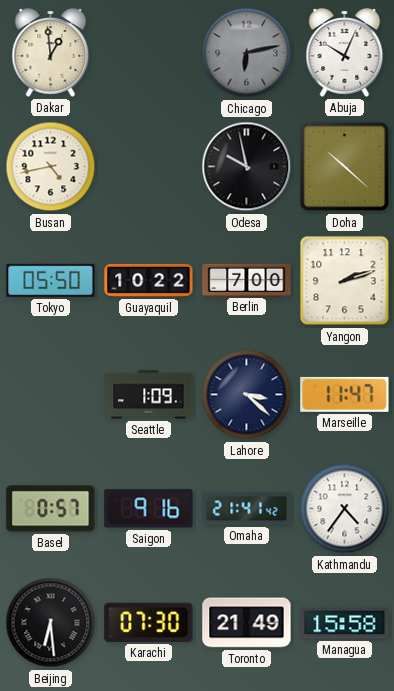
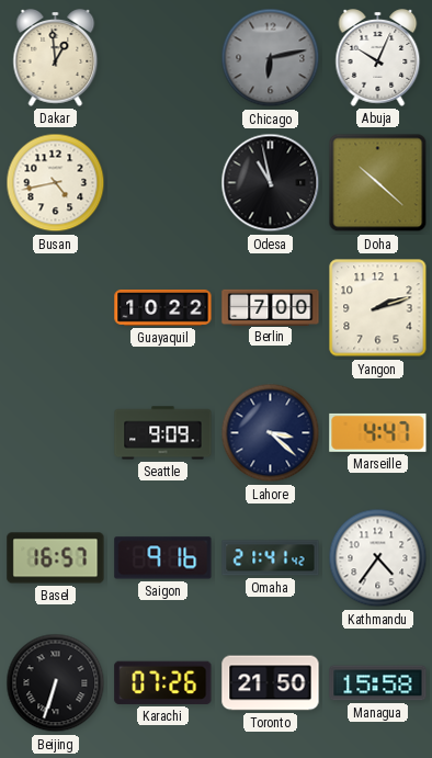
Odesa: 9:58 -> 10:58
Tokyo: 05:50 -> none
Seattle: 1:09 -> 9:09
Marseille: 11:47 -> 4:47
Basel: 0:57 -> 16:57
Beijing: 6:29 -> 6:33
Karachi: 07:30 -> 07:26
Toronto: 21:49 -> 21:50
